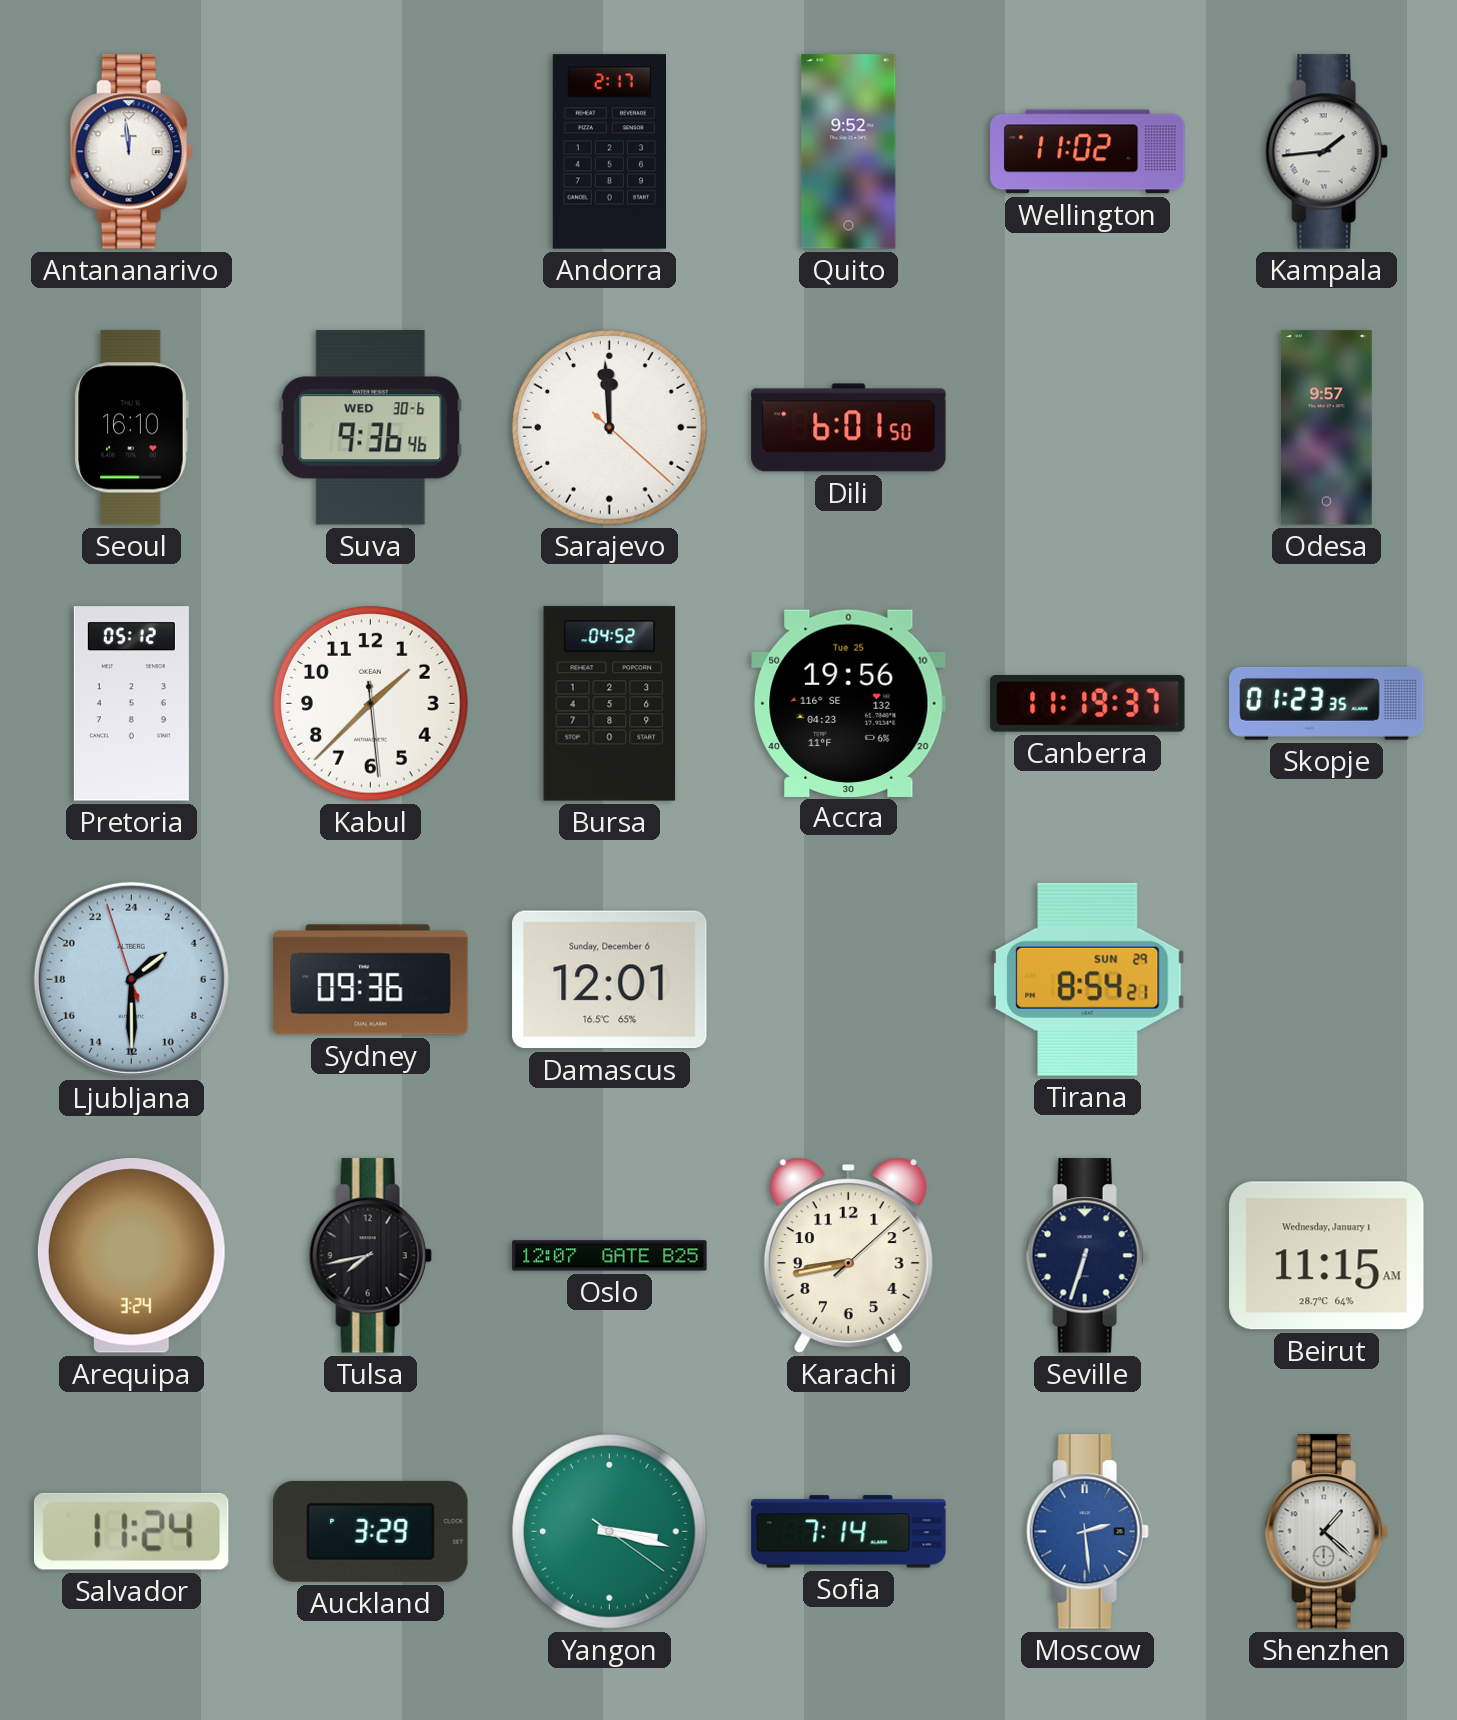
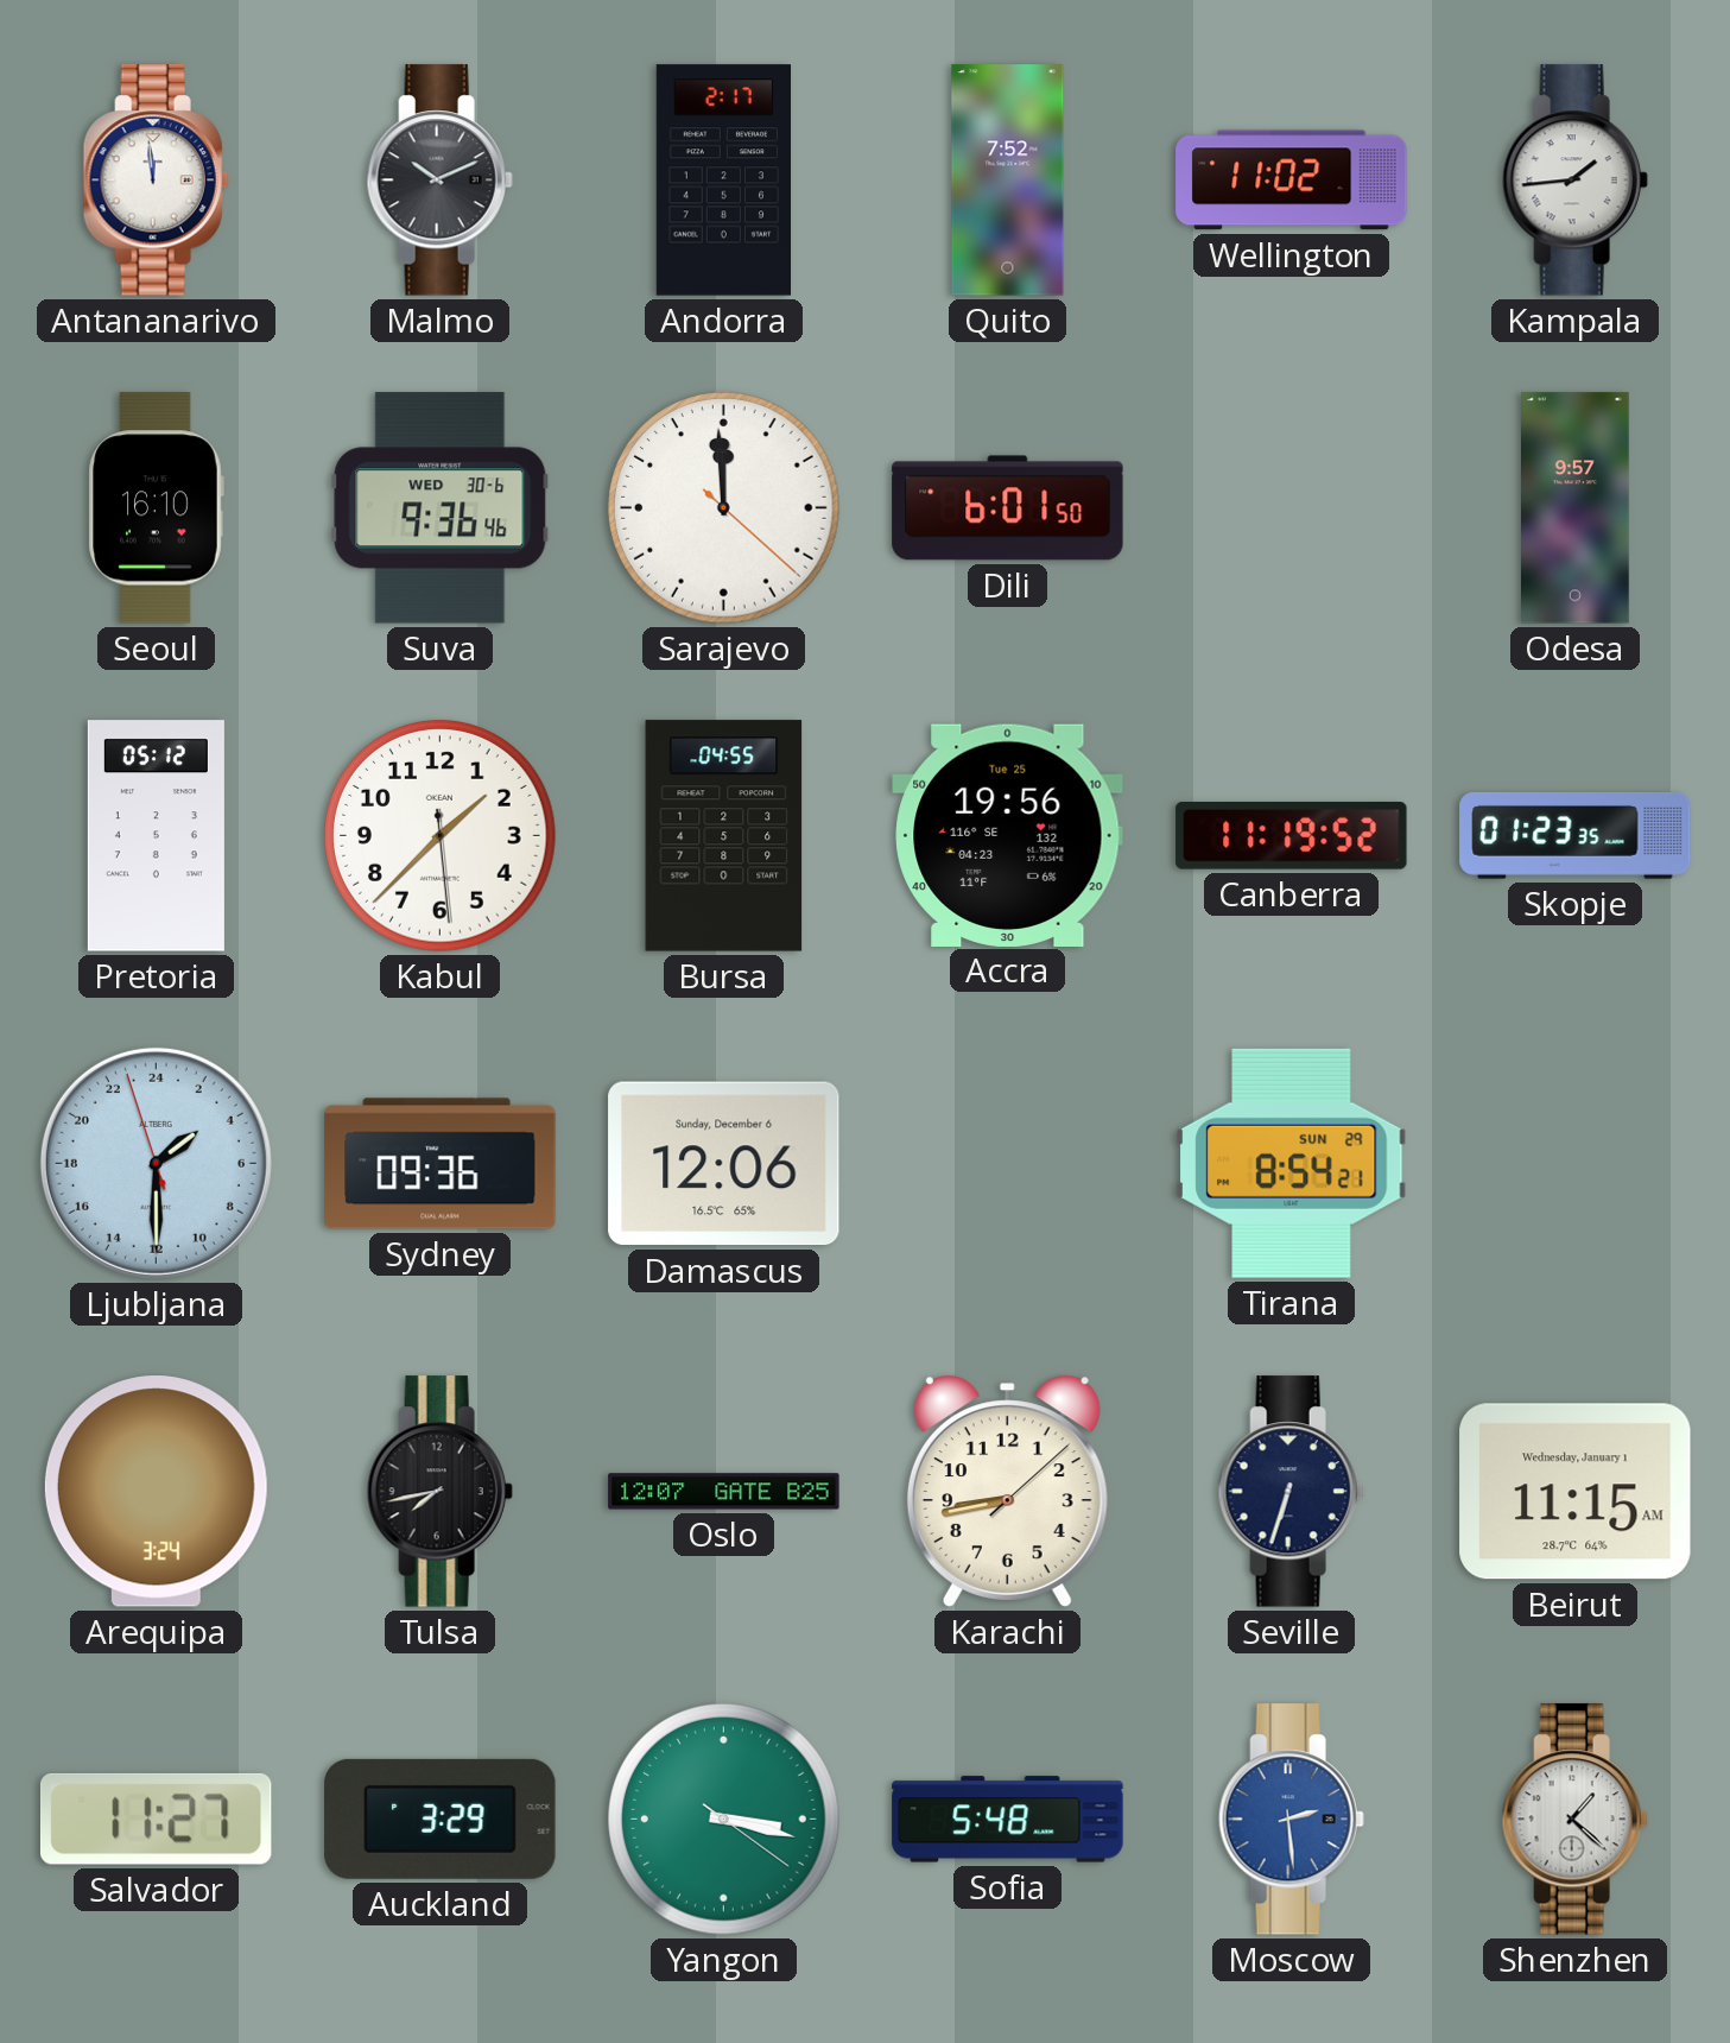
Malmo: none -> 10:11
Quito: 9:52 -> 7:52
Bursa: 04:52 -> 04:55
Canberra: 11:19:37 -> 11:19:52
Damascus: 12:01 -> 12:06
Salvador: 11:24 -> 11:27
Sofia: 7:14 -> 5:48
